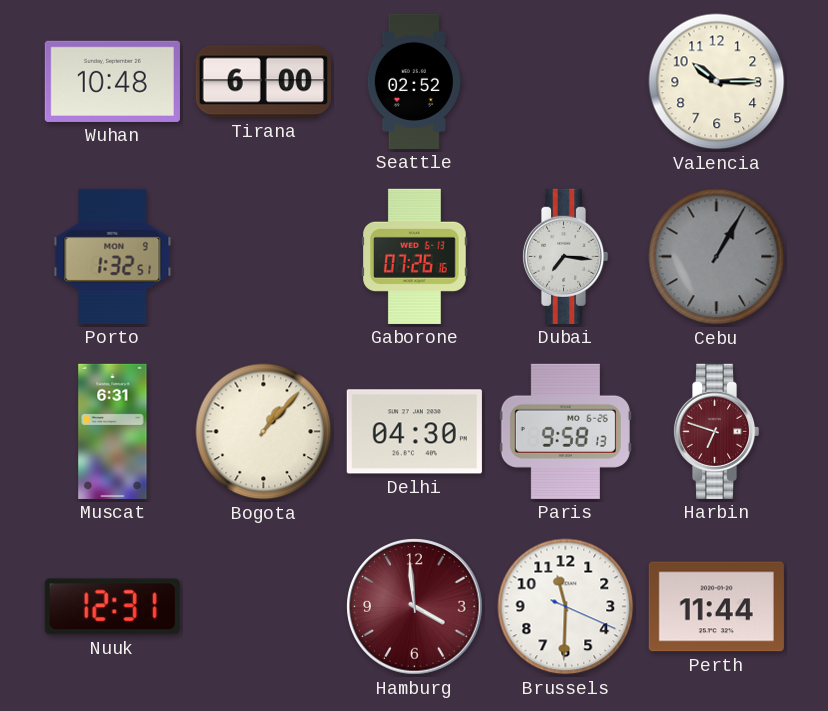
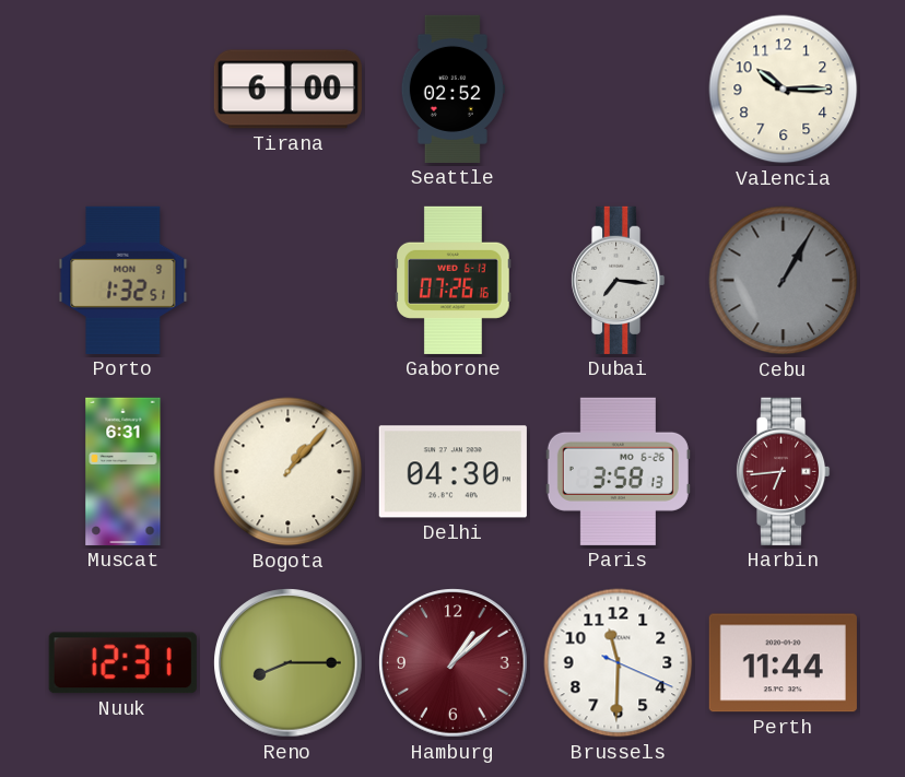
Wuhan: 10:48 -> none
Paris: 9:58 -> 3:58
Harbin: 6:48 -> 6:44
Reno: none -> 8:15
Hamburg: 3:59 -> 1:08
